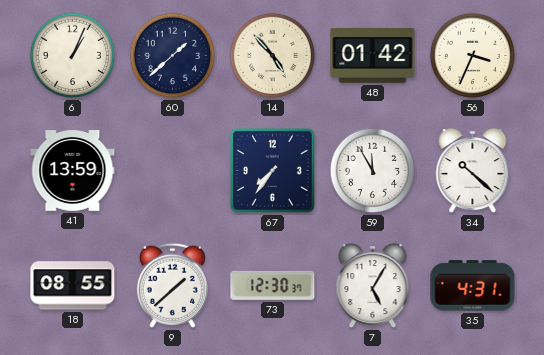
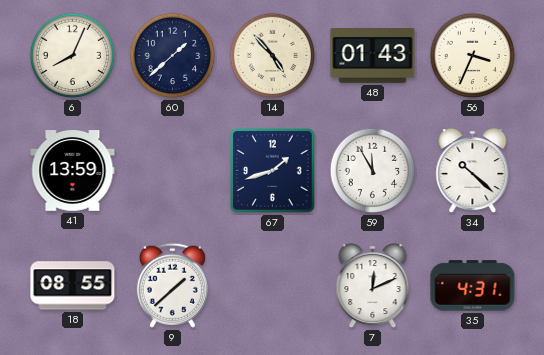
6: 1:04 -> 8:04
48: 01:42 -> 01:43
67: 7:36 -> 1:42
73: 12:30 -> none
7: 5:05 -> 12:11
